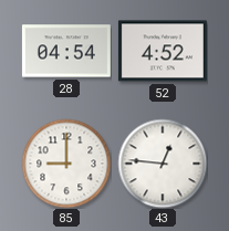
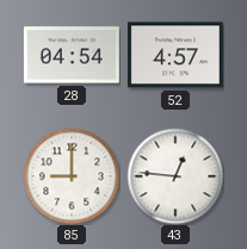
52: 4:52 -> 4:57
